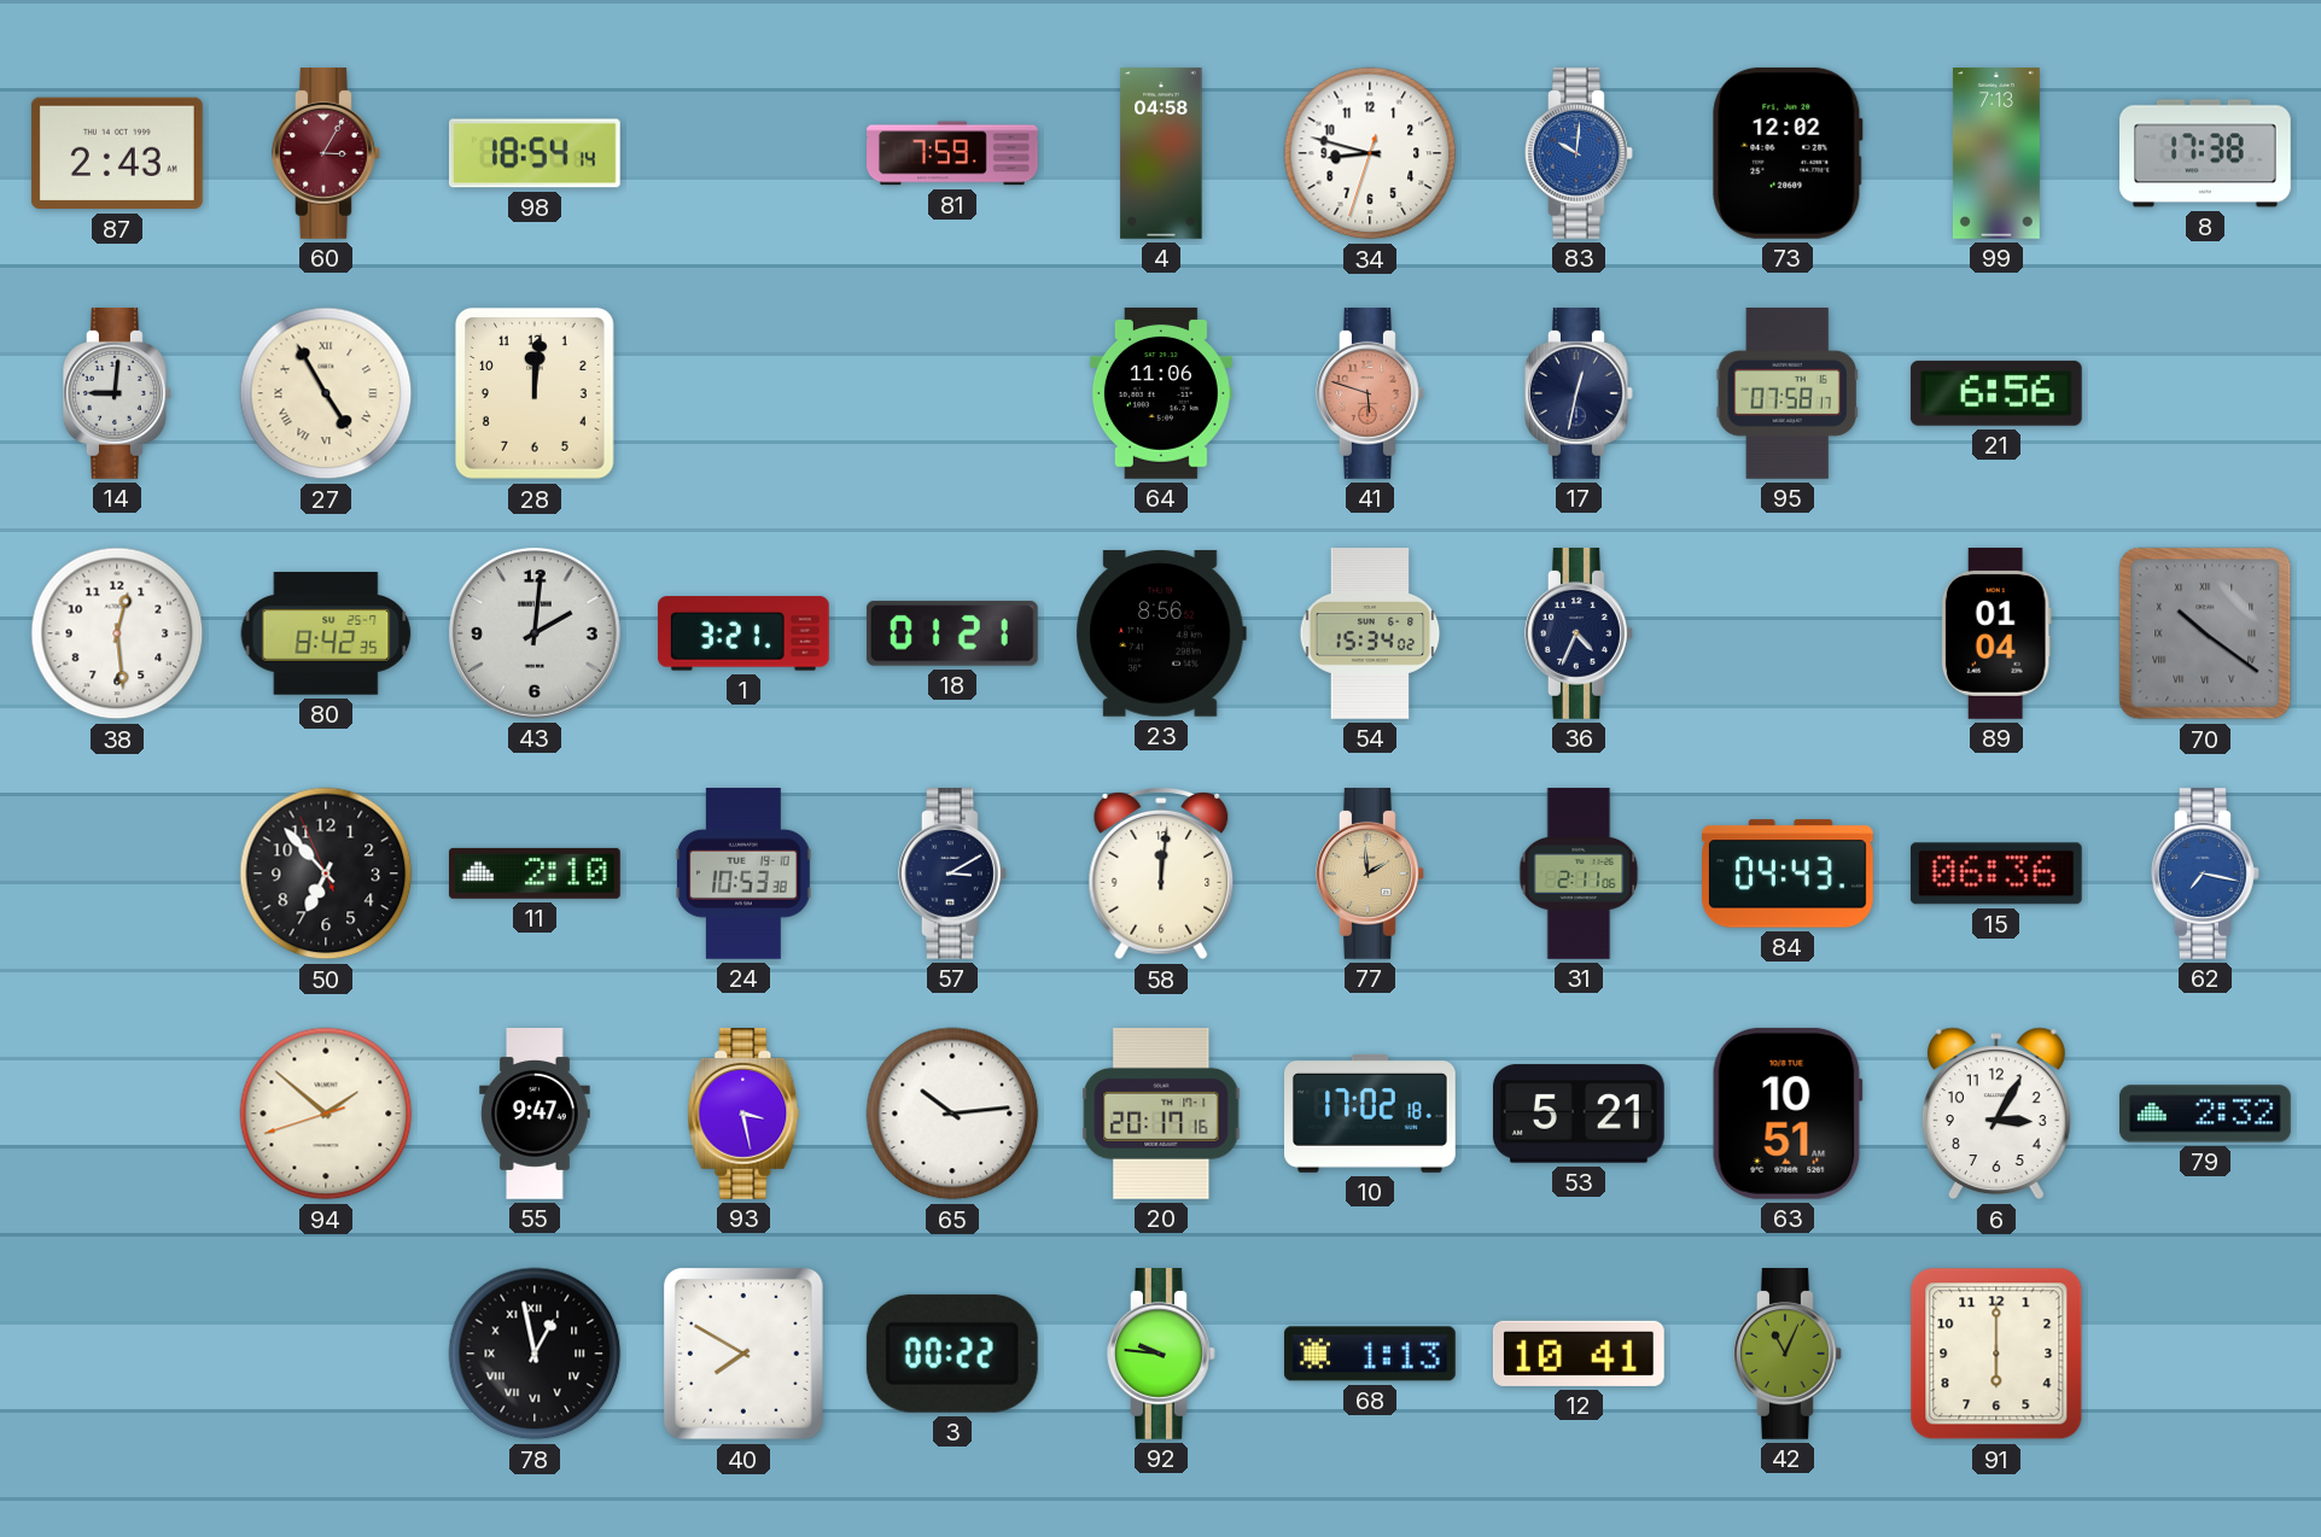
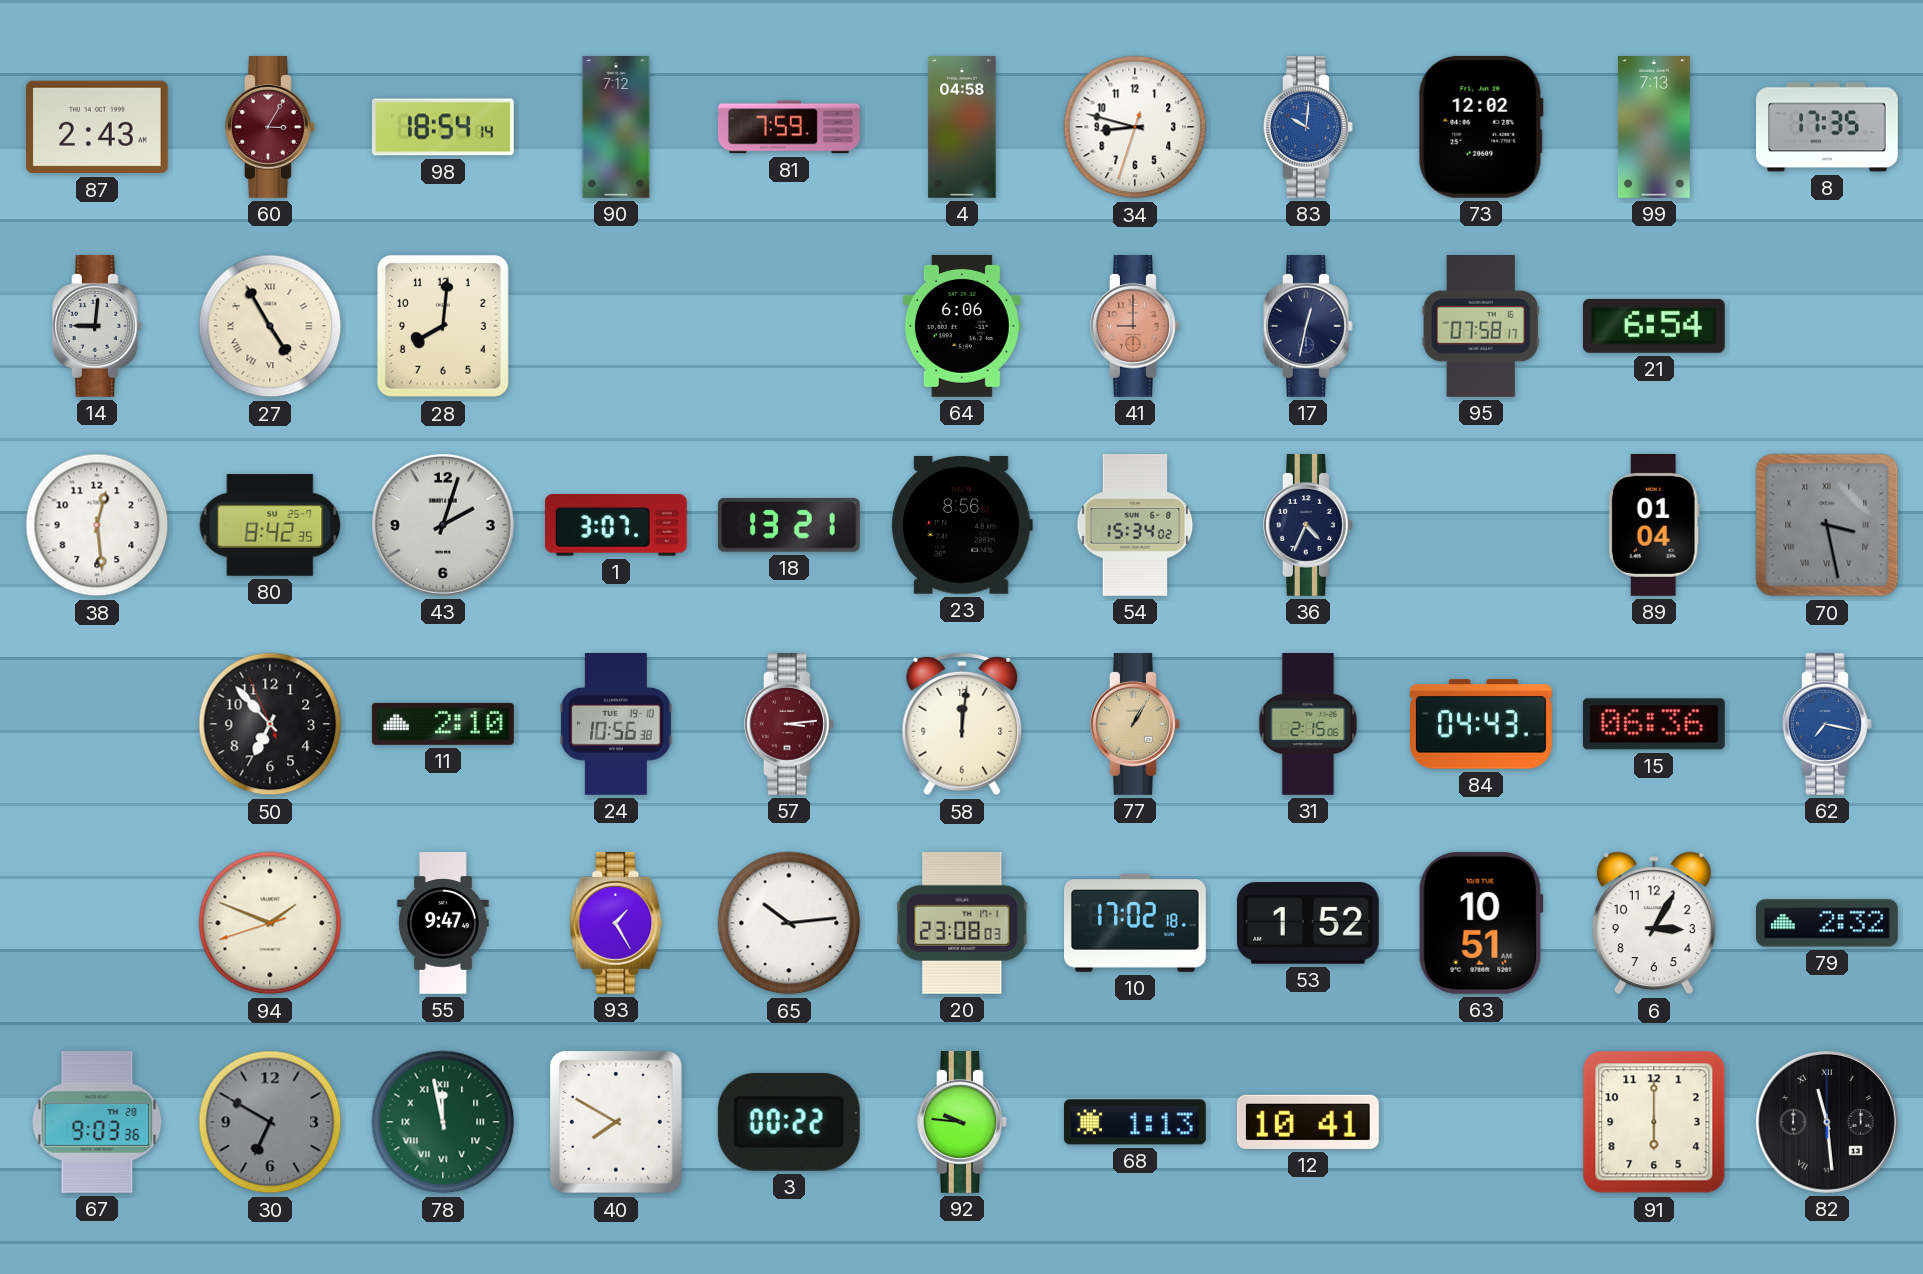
90: none -> 7:12
8: 17:38 -> 17:35
28: 12:01 -> 8:01
64: 11:06 -> 6:06
41: 5:48 -> 9:00
21: 6:56 -> 6:54
43: 2:01 -> 2:03
1: 3:21 -> 3:07
18: 01:21 -> 13:21
70: 10:21 -> 3:28
24: 10:53 -> 10:56
57: 3:10 -> 3:14
57 dial: navy -> burgundy
77: 1:59 -> 1:05
31: 2:11 -> 2:15
94: 1:51 -> 1:48
93: 3:28 -> 1:25
20: 20:17 -> 23:08
53: 5:21 -> 1:52
67: none -> 9:03
30: none -> 6:50
78: 12:58 -> 11:58
78 dial: black -> green
42: 11:04 -> none
82: none -> 11:29
